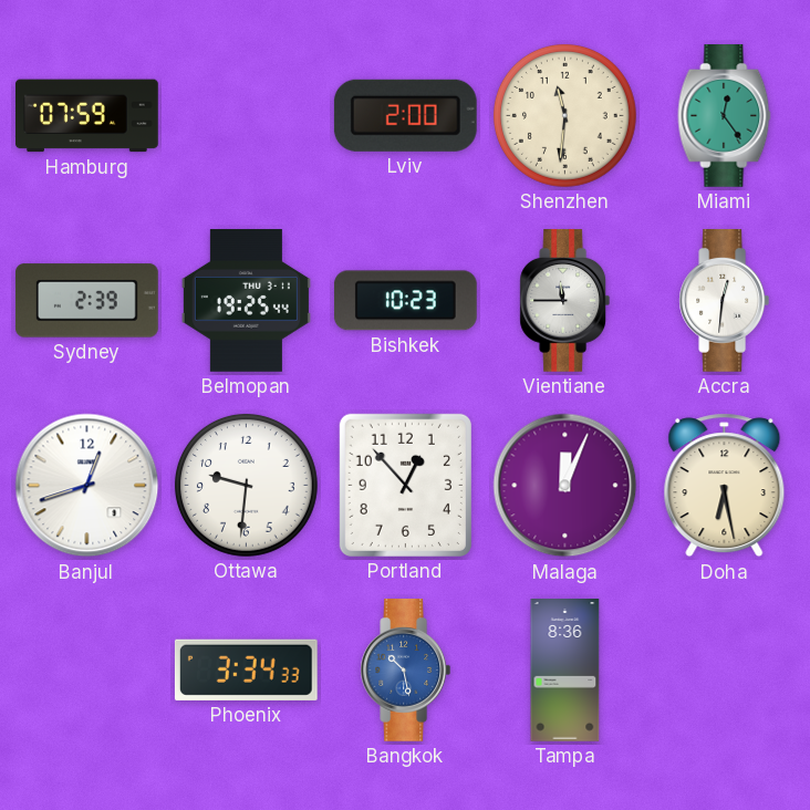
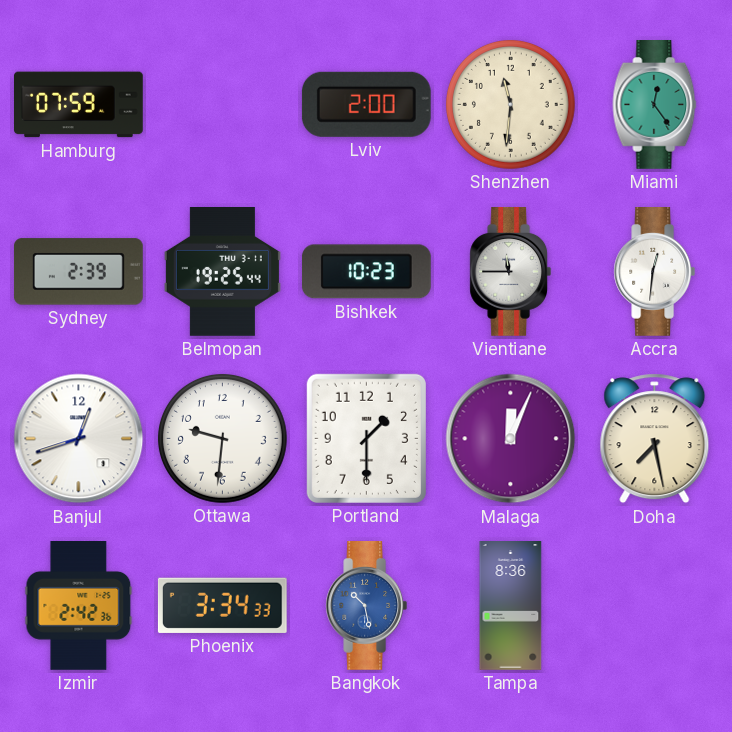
Portland: 12:53 -> 1:30
Doha: 6:28 -> 7:28
Izmir: none -> 2:42
